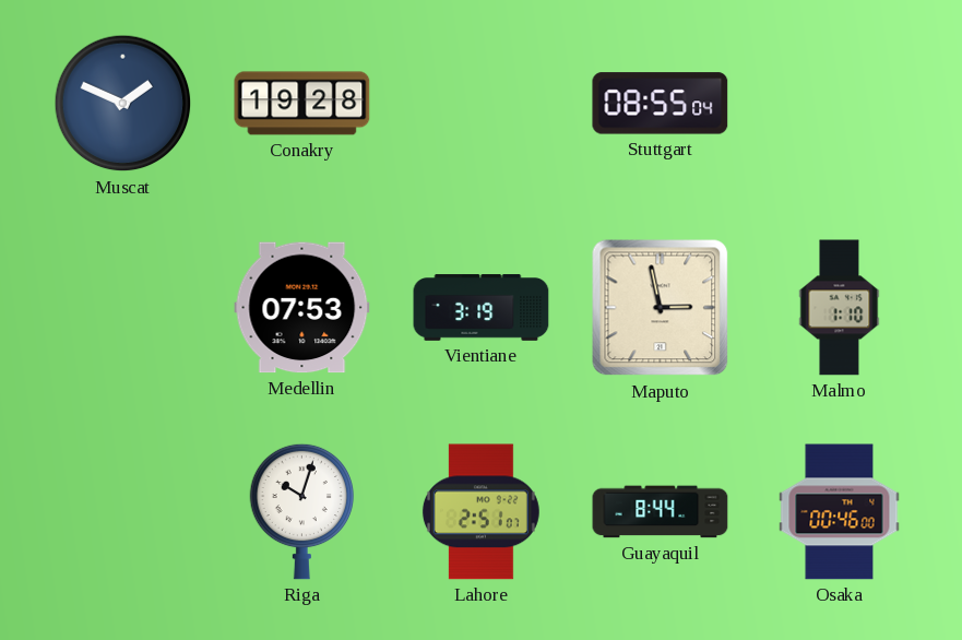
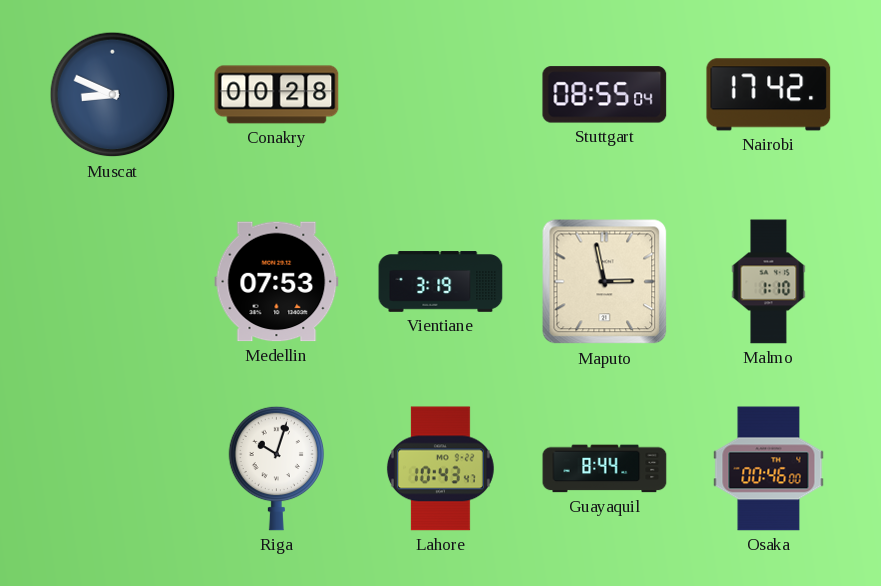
Muscat: 1:49 -> 8:49
Conakry: 19:28 -> 00:28
Nairobi: none -> 17:42
Lahore: 2:51 -> 10:43
